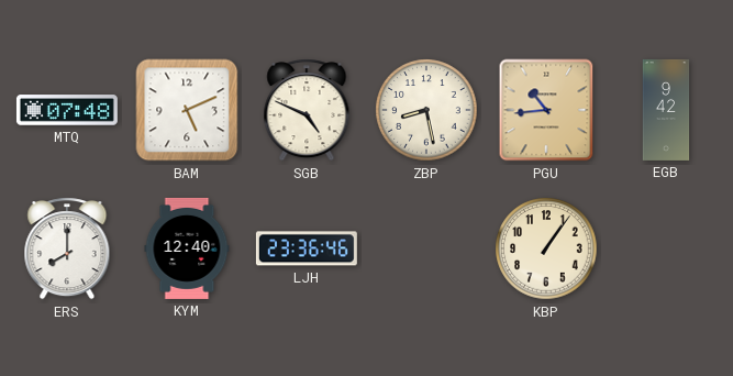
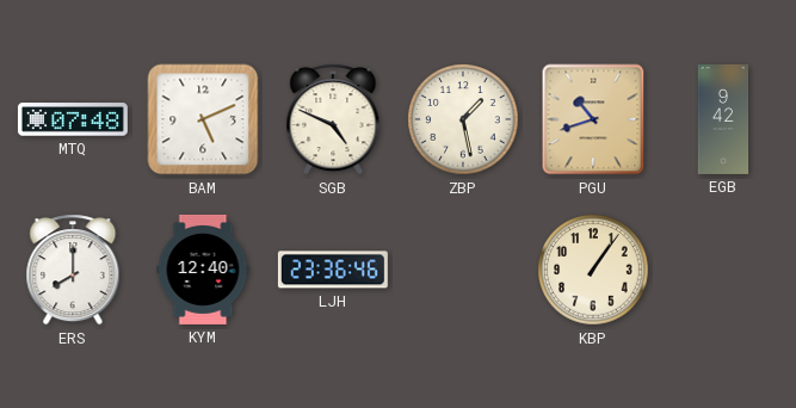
ZBP: 8:28 -> 1:28
PGU: 10:44 -> 10:42
